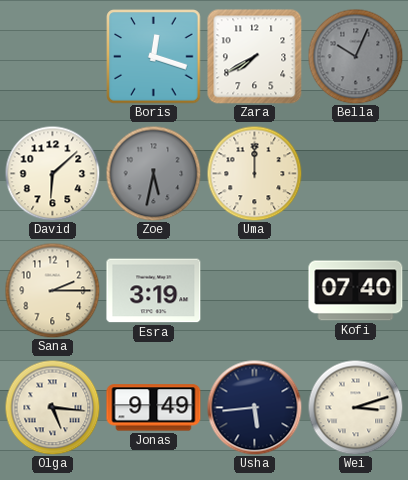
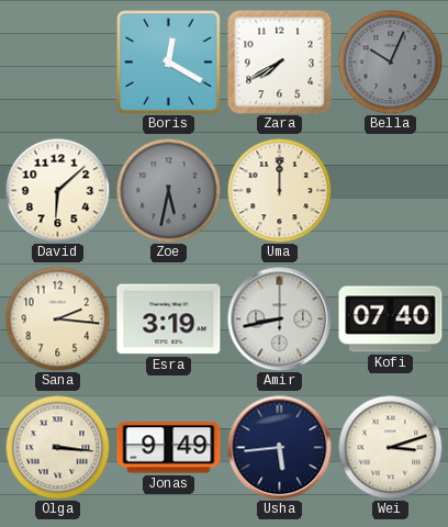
Boris: 12:18 -> 12:20
Sana: 2:15 -> 2:16
Amir: none -> 8:43
Olga: 5:16 -> 3:16
